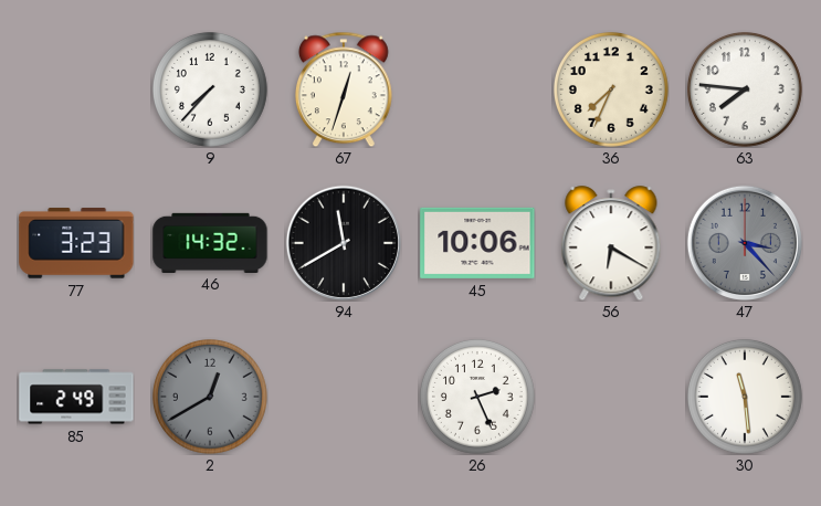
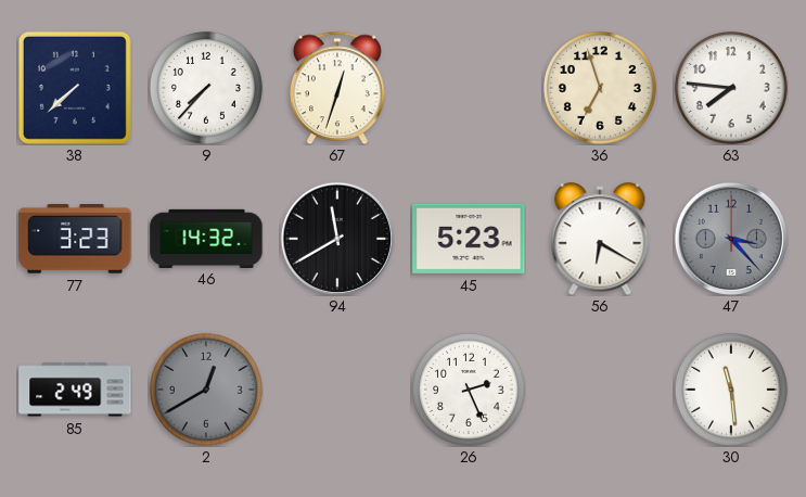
38: none -> 7:38
36: 7:34 -> 6:57
45: 10:06 -> 5:23
